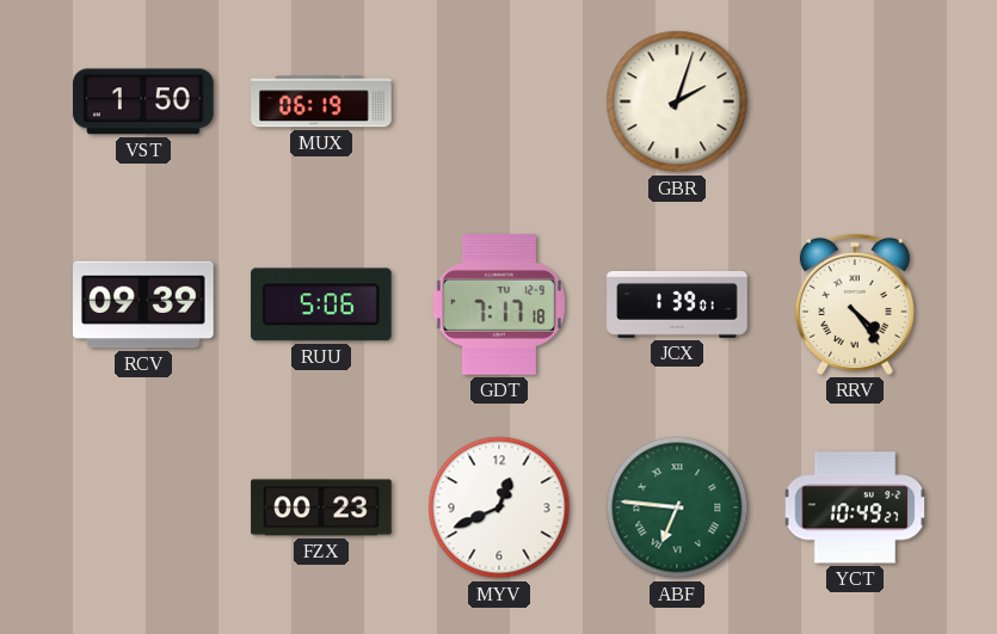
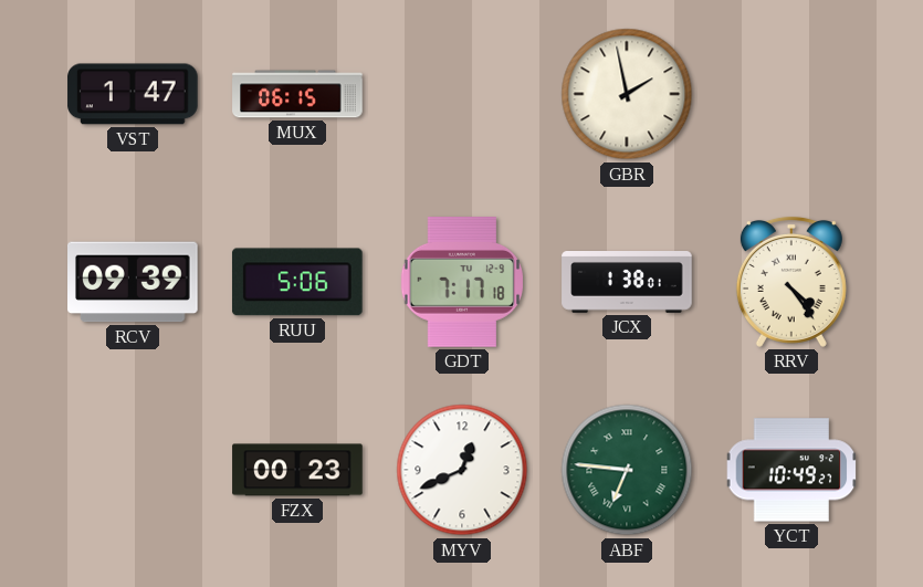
VST: 1:50 -> 1:47
MUX: 06:19 -> 06:15
GBR: 2:03 -> 1:58
JCX: 1:39 -> 1:38
